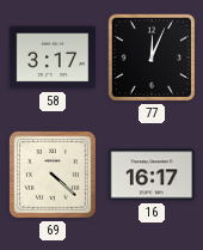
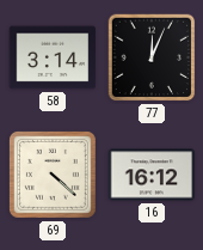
58: 3:17 -> 3:14
16: 16:17 -> 16:12
